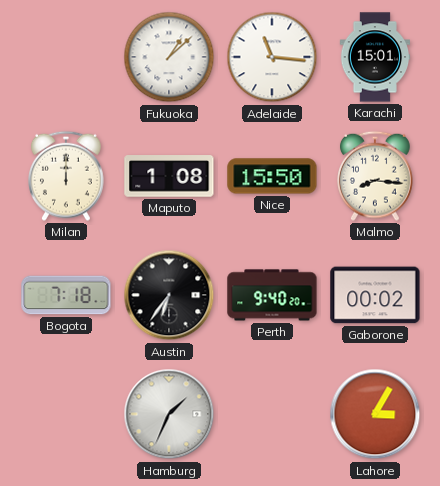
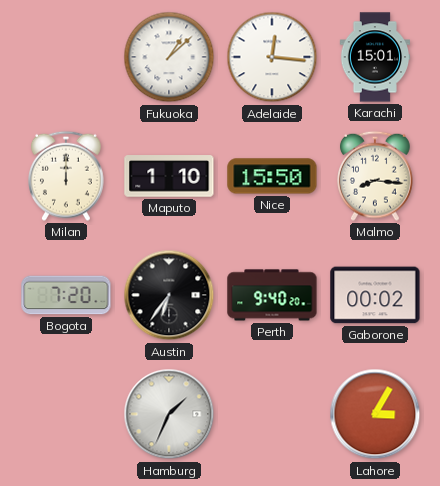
Adelaide: 11:16 -> 12:16
Maputo: 1:08 -> 1:10
Bogota: 7:18 -> 7:20
